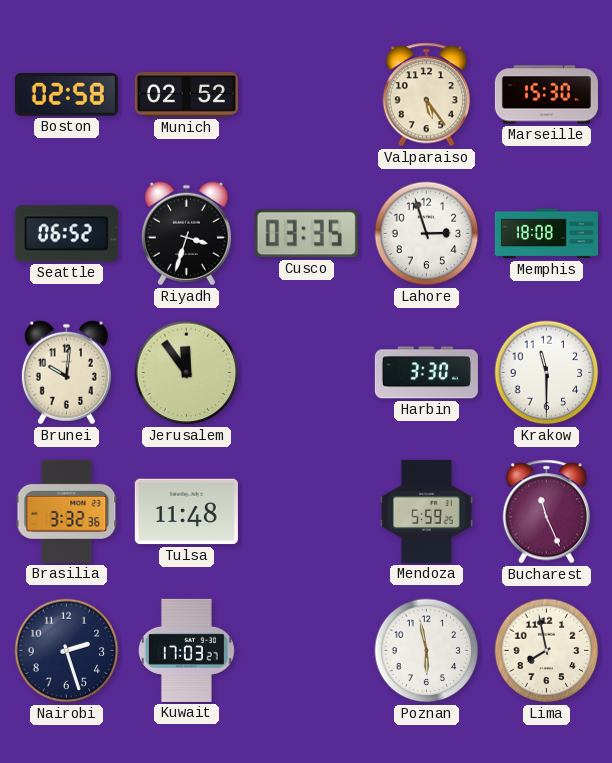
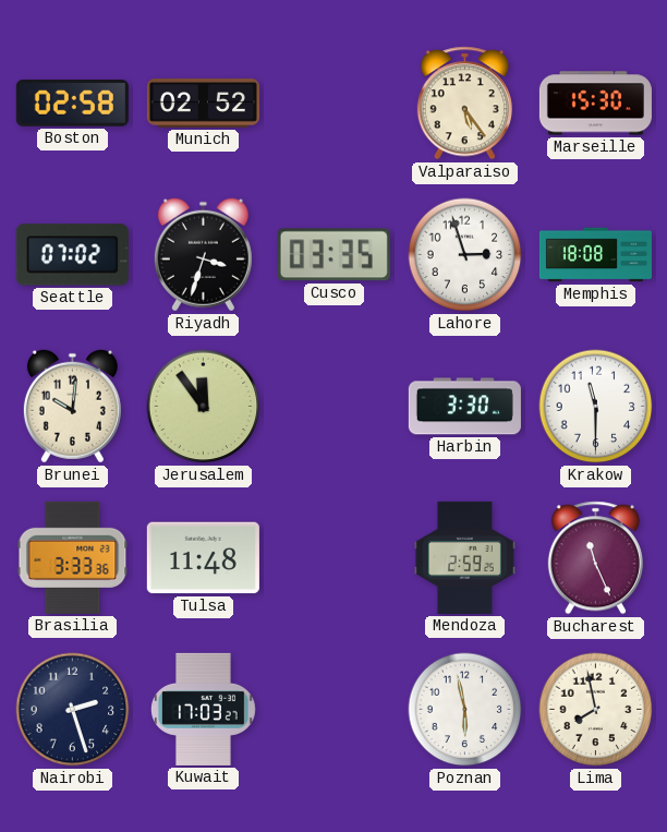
Seattle: 06:52 -> 07:02
Brasilia: 3:32 -> 3:33
Mendoza: 5:59 -> 2:59
